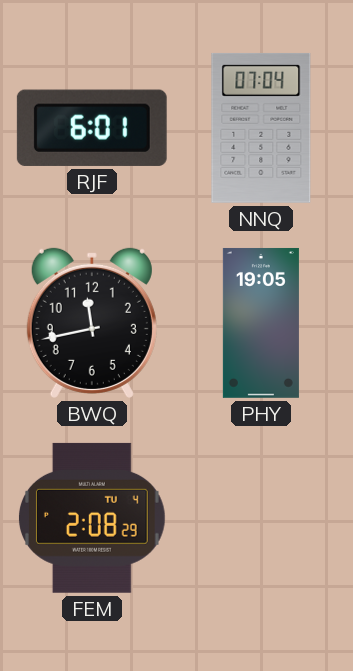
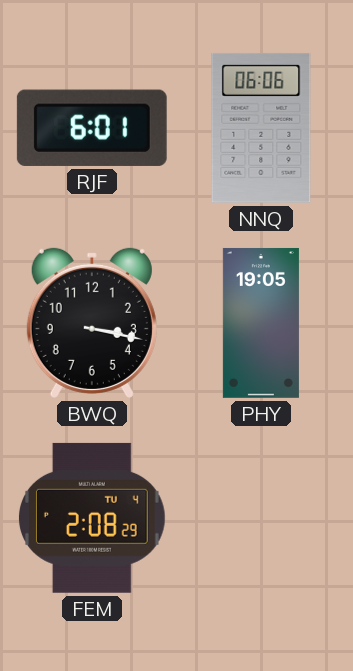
NNQ: 07:04 -> 06:06
BWQ: 11:43 -> 3:17
